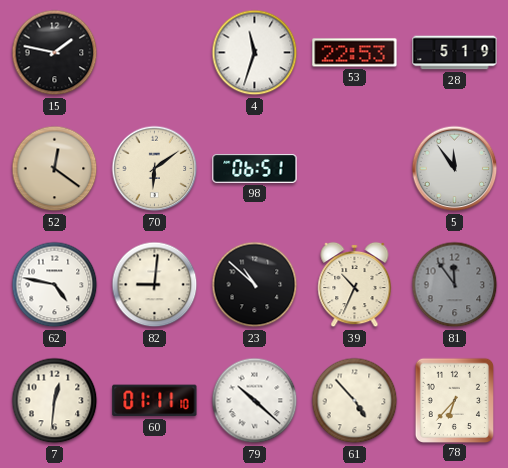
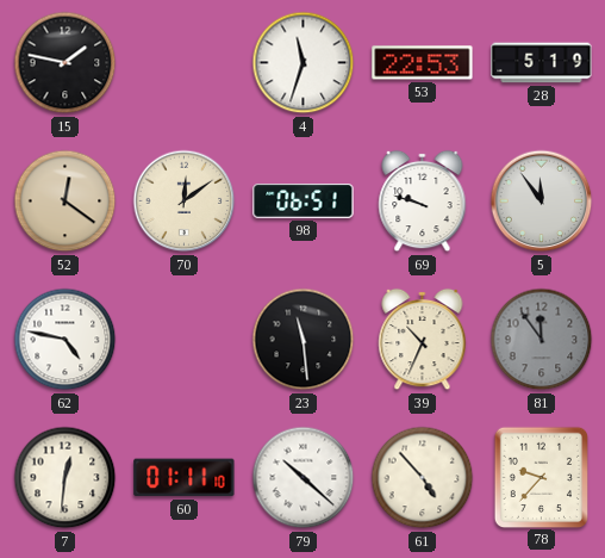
70: 6:09 -> 12:09
69: none -> 9:48
82: 9:01 -> none
23: 10:52 -> 11:29
78: 6:37 -> 9:37
